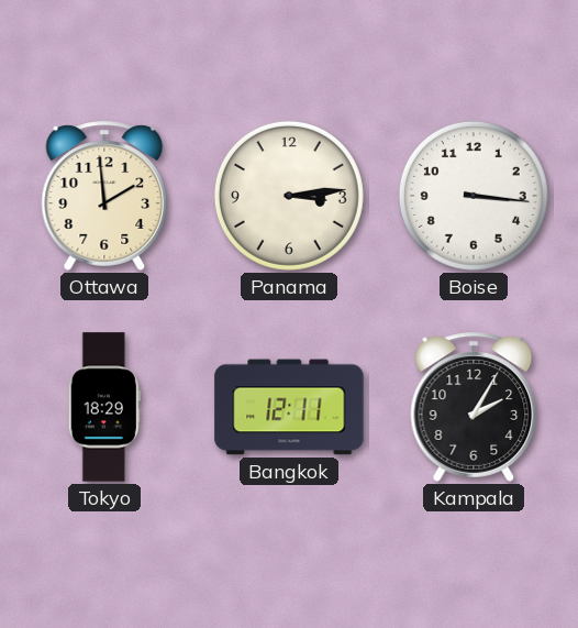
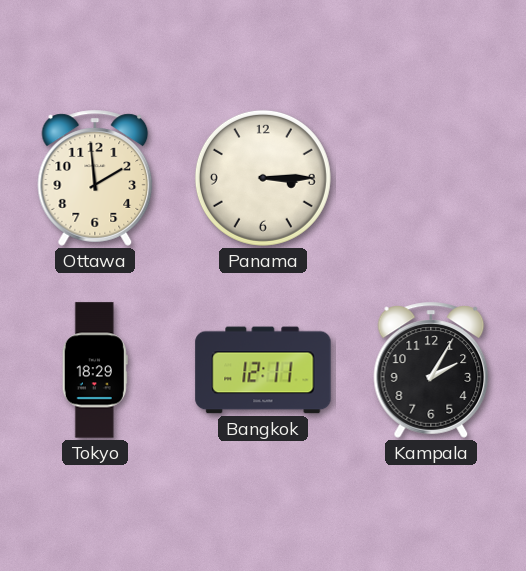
Panama: 3:14 -> 3:15
Boise: 3:16 -> none
